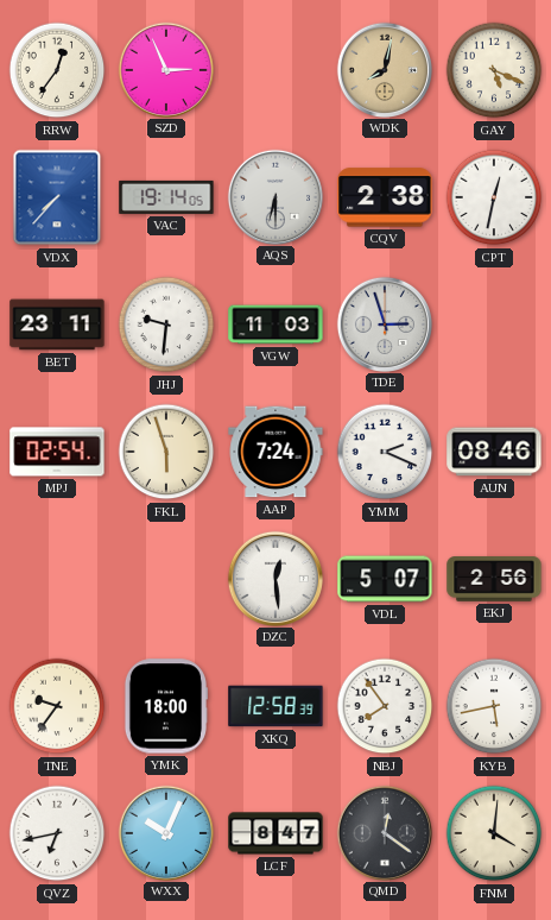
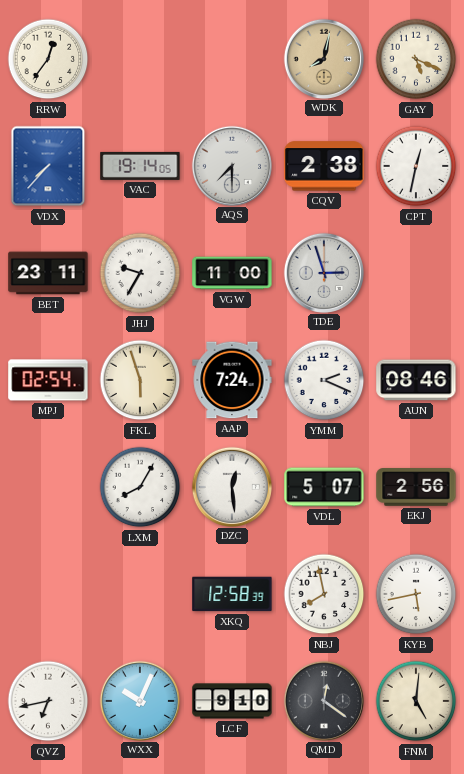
SZD: 2:56 -> none
AQS: 6:30 -> 7:30
JHJ: 9:31 -> 9:35
VGW: 11:03 -> 11:00
LXM: none -> 8:05
TNE: 9:36 -> none
YMK: 18:00 -> none
NBJ: 7:54 -> 7:58
LCF: 8:47 -> 9:10
FNM: 4:01 -> 5:01
